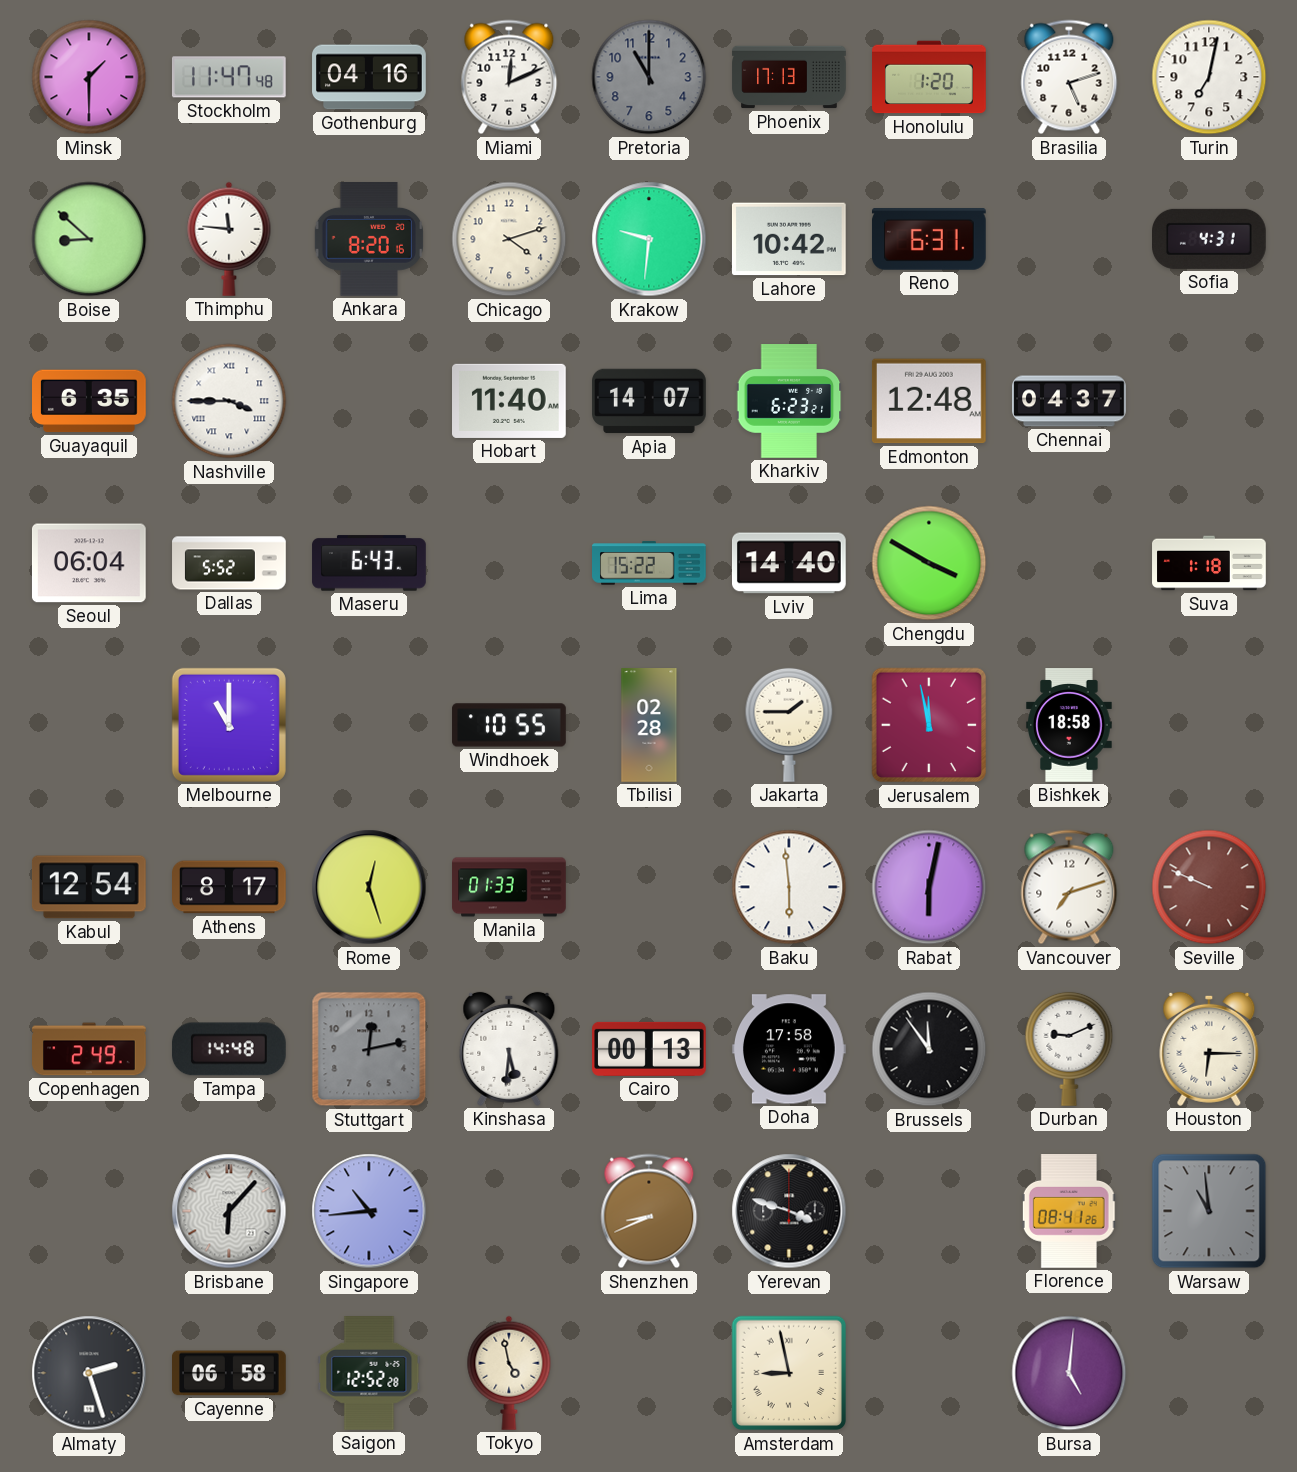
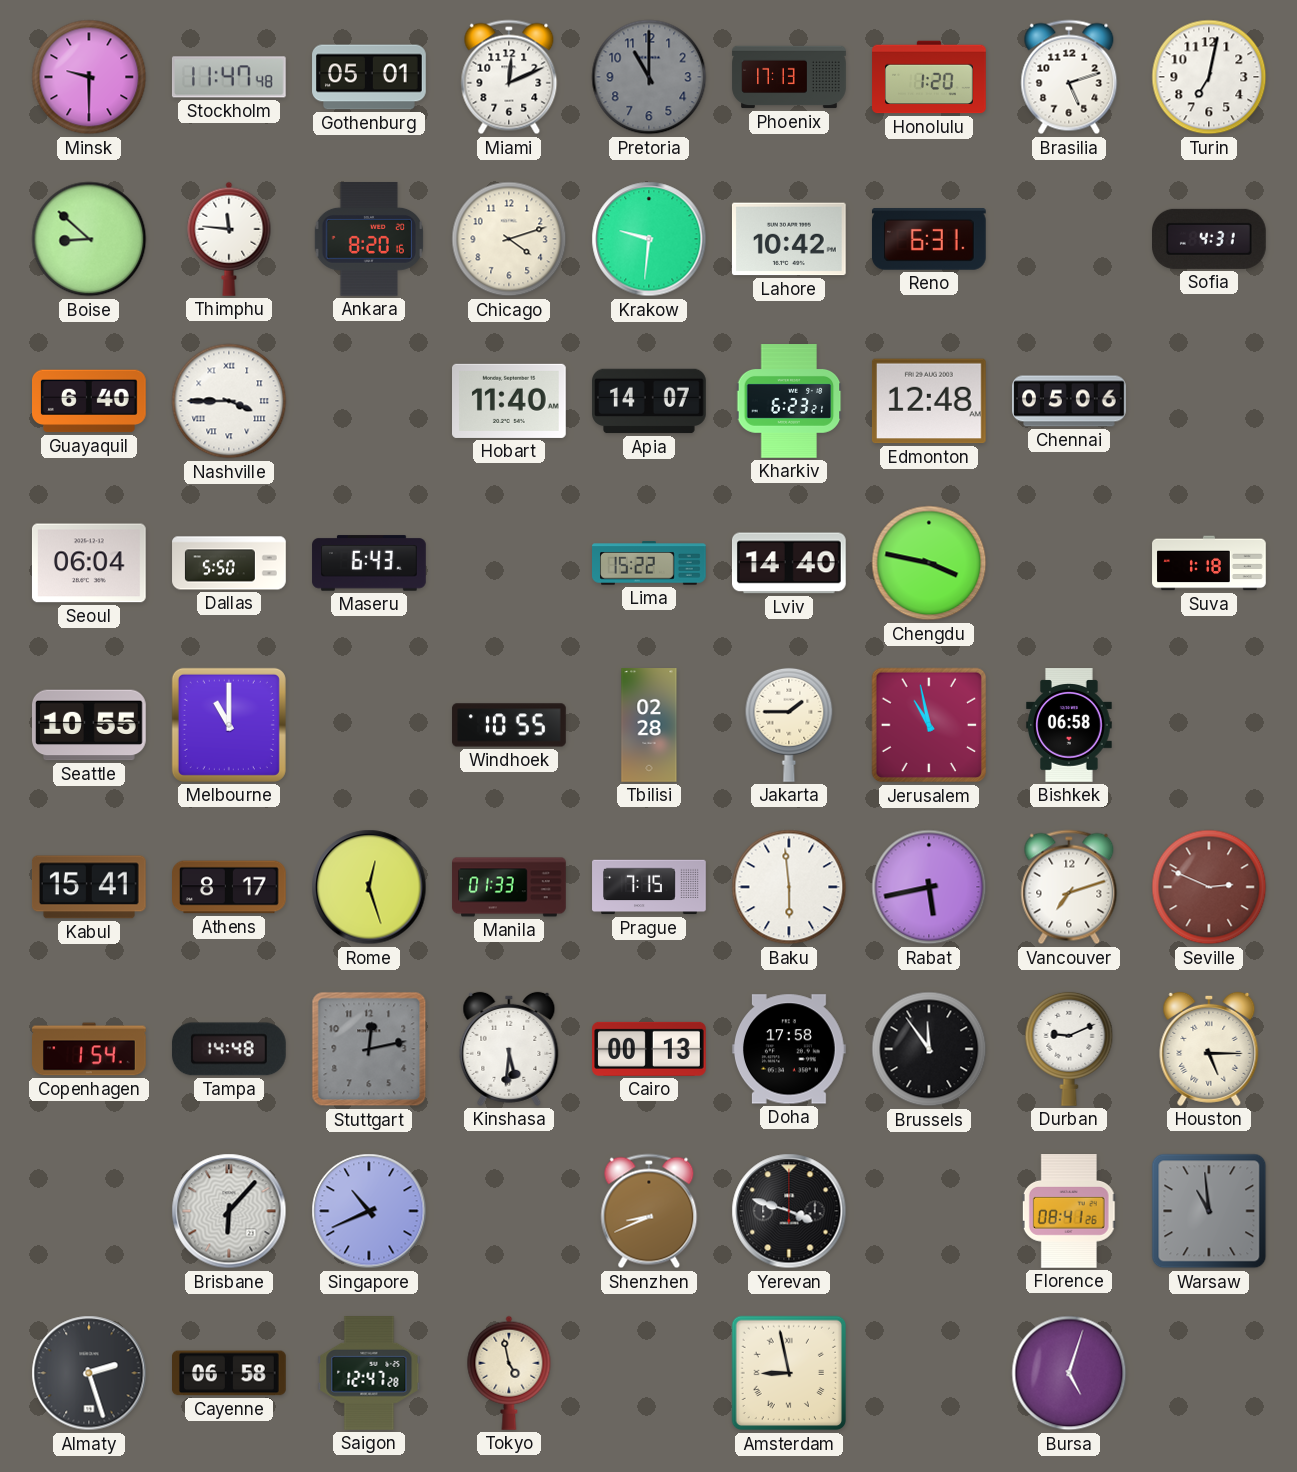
Minsk: 1:30 -> 9:30
Gothenburg: 04:16 -> 05:01
Guayaquil: 6:35 -> 6:40
Chennai: 04:37 -> 05:06
Dallas: 5:52 -> 5:50
Chengdu: 3:50 -> 3:47
Seattle: none -> 10:55
Jerusalem: 11:58 -> 10:58
Bishkek: 18:58 -> 06:58
Kabul: 12:54 -> 15:41
Prague: none -> 7:15
Rabat: 6:02 -> 5:43
Seville: 9:49 -> 2:49
Copenhagen: 2:49 -> 1:54
Houston: 6:15 -> 5:15
Singapore: 10:44 -> 10:41
Saigon: 12:52 -> 12:47
Bursa: 5:01 -> 5:03
